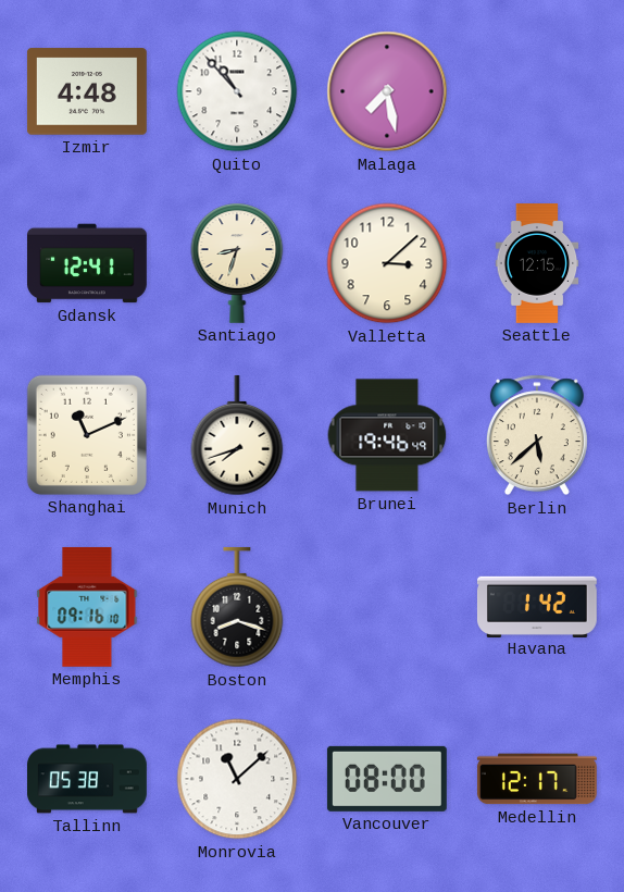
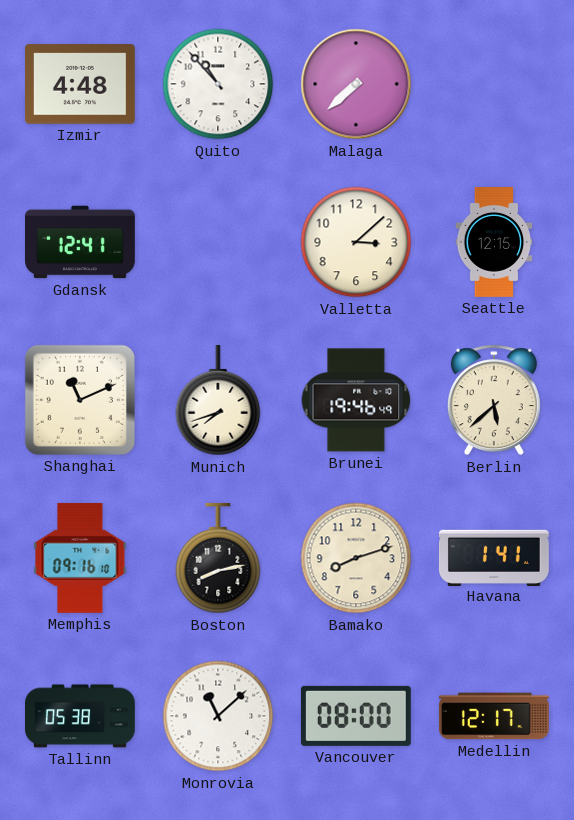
Malaga: 7:28 -> 7:38
Santiago: 8:33 -> none
Boston: 8:18 -> 8:13
Bamako: none -> 8:12
Havana: 1:42 -> 1:41
